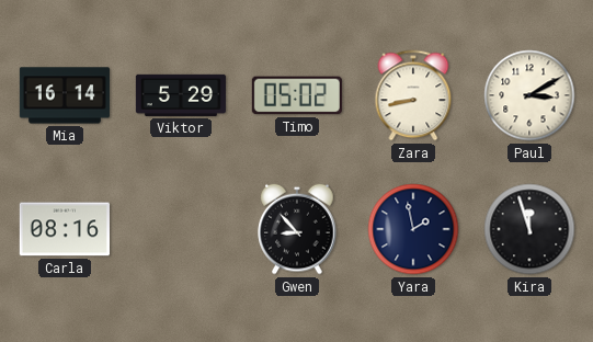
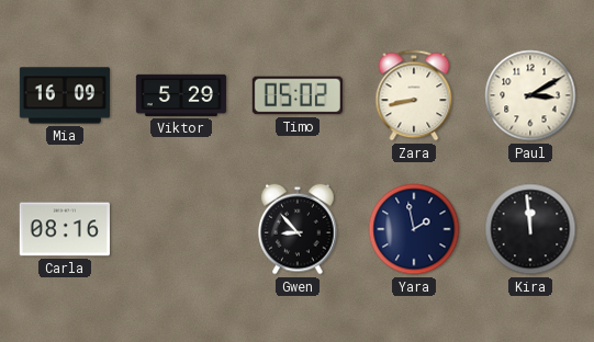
Mia: 16:14 -> 16:09
Kira: 11:57 -> 11:59
